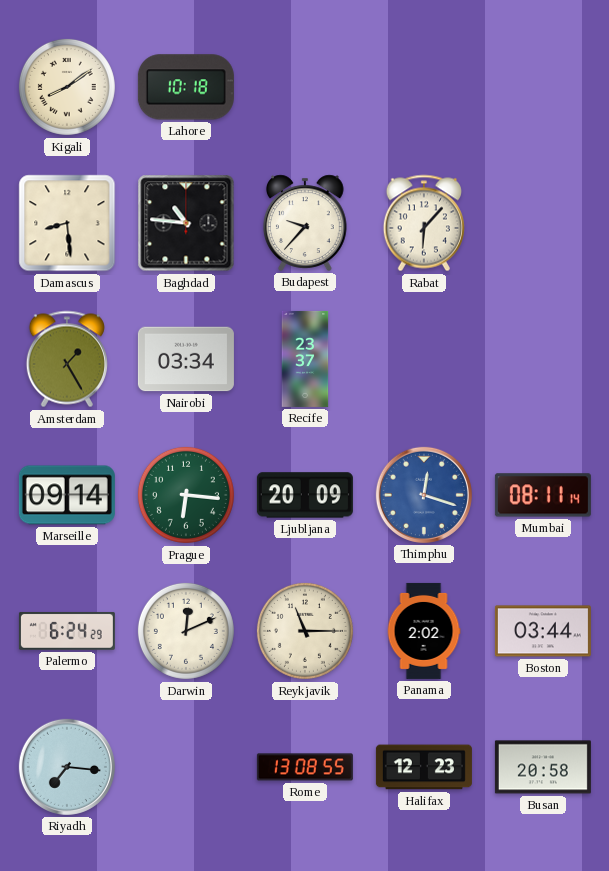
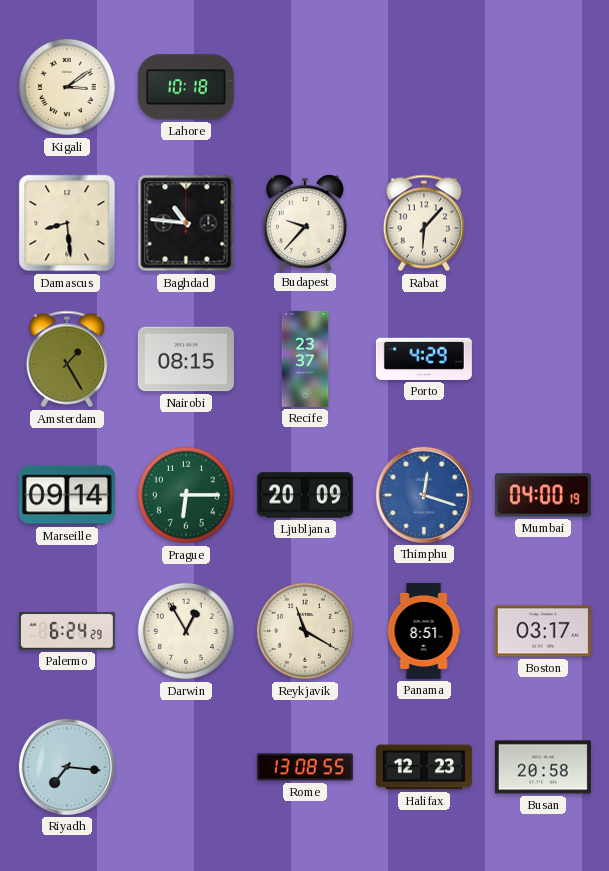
Kigali: 8:09 -> 3:09
Nairobi: 03:34 -> 08:15
Porto: none -> 4:29
Prague: 6:16 -> 6:15
Mumbai: 08:11 -> 04:00
Darwin: 12:11 -> 12:55
Reykjavik: 11:15 -> 11:20
Panama: 2:02 -> 8:51
Boston: 03:44 -> 03:17
